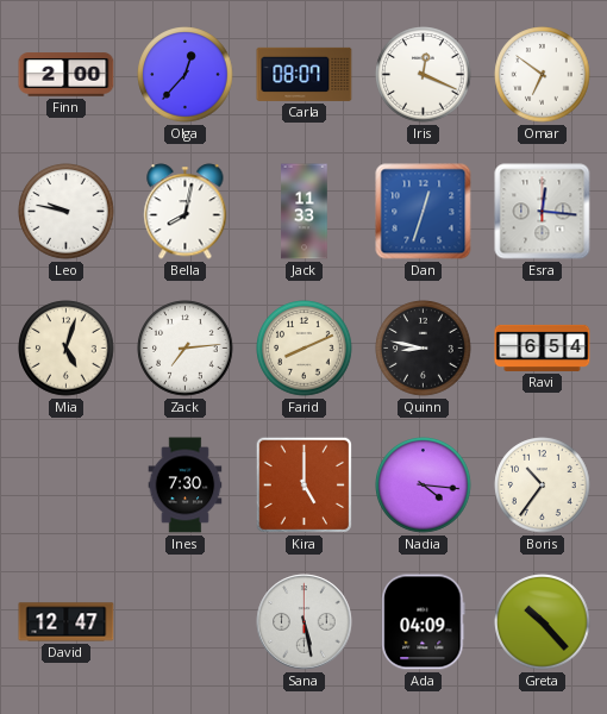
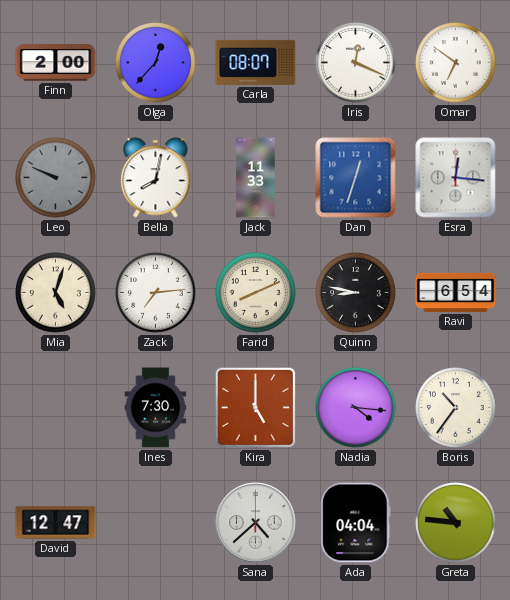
Leo: 9:47 -> 9:49
Leo dial: white -> grey
Sana: 5:28 -> 4:38
Ada: 04:09 -> 04:04
Greta: 10:23 -> 10:46
